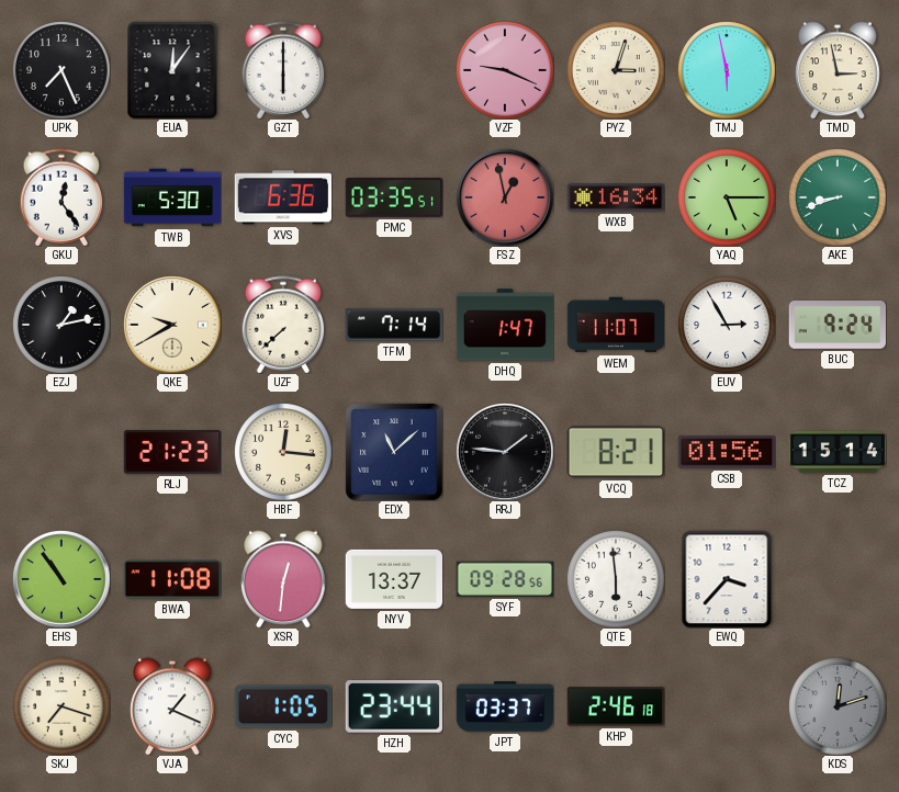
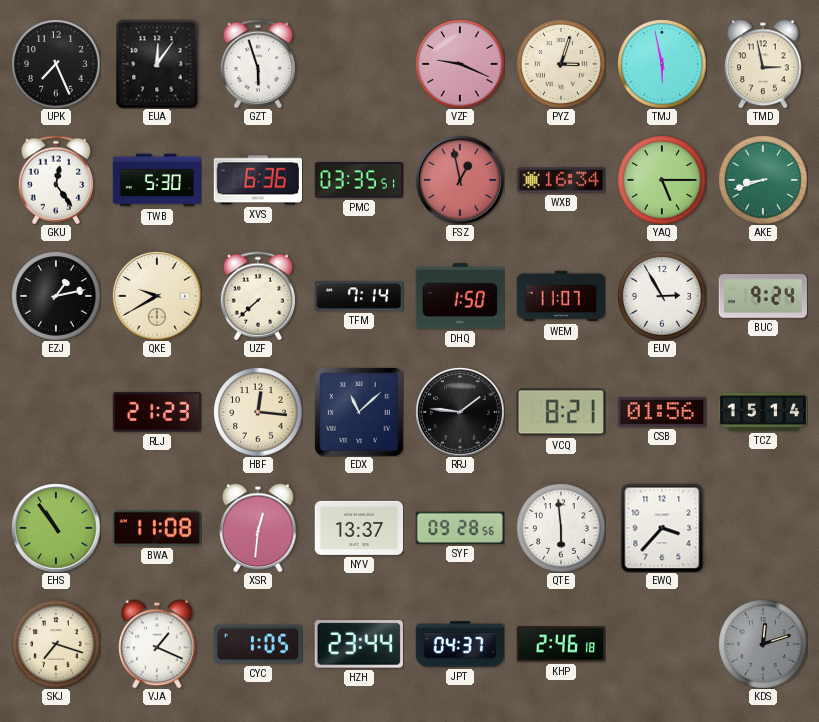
GZT: 6:00 -> 5:57
DHQ: 1:47 -> 1:50
JPT: 03:37 -> 04:37
